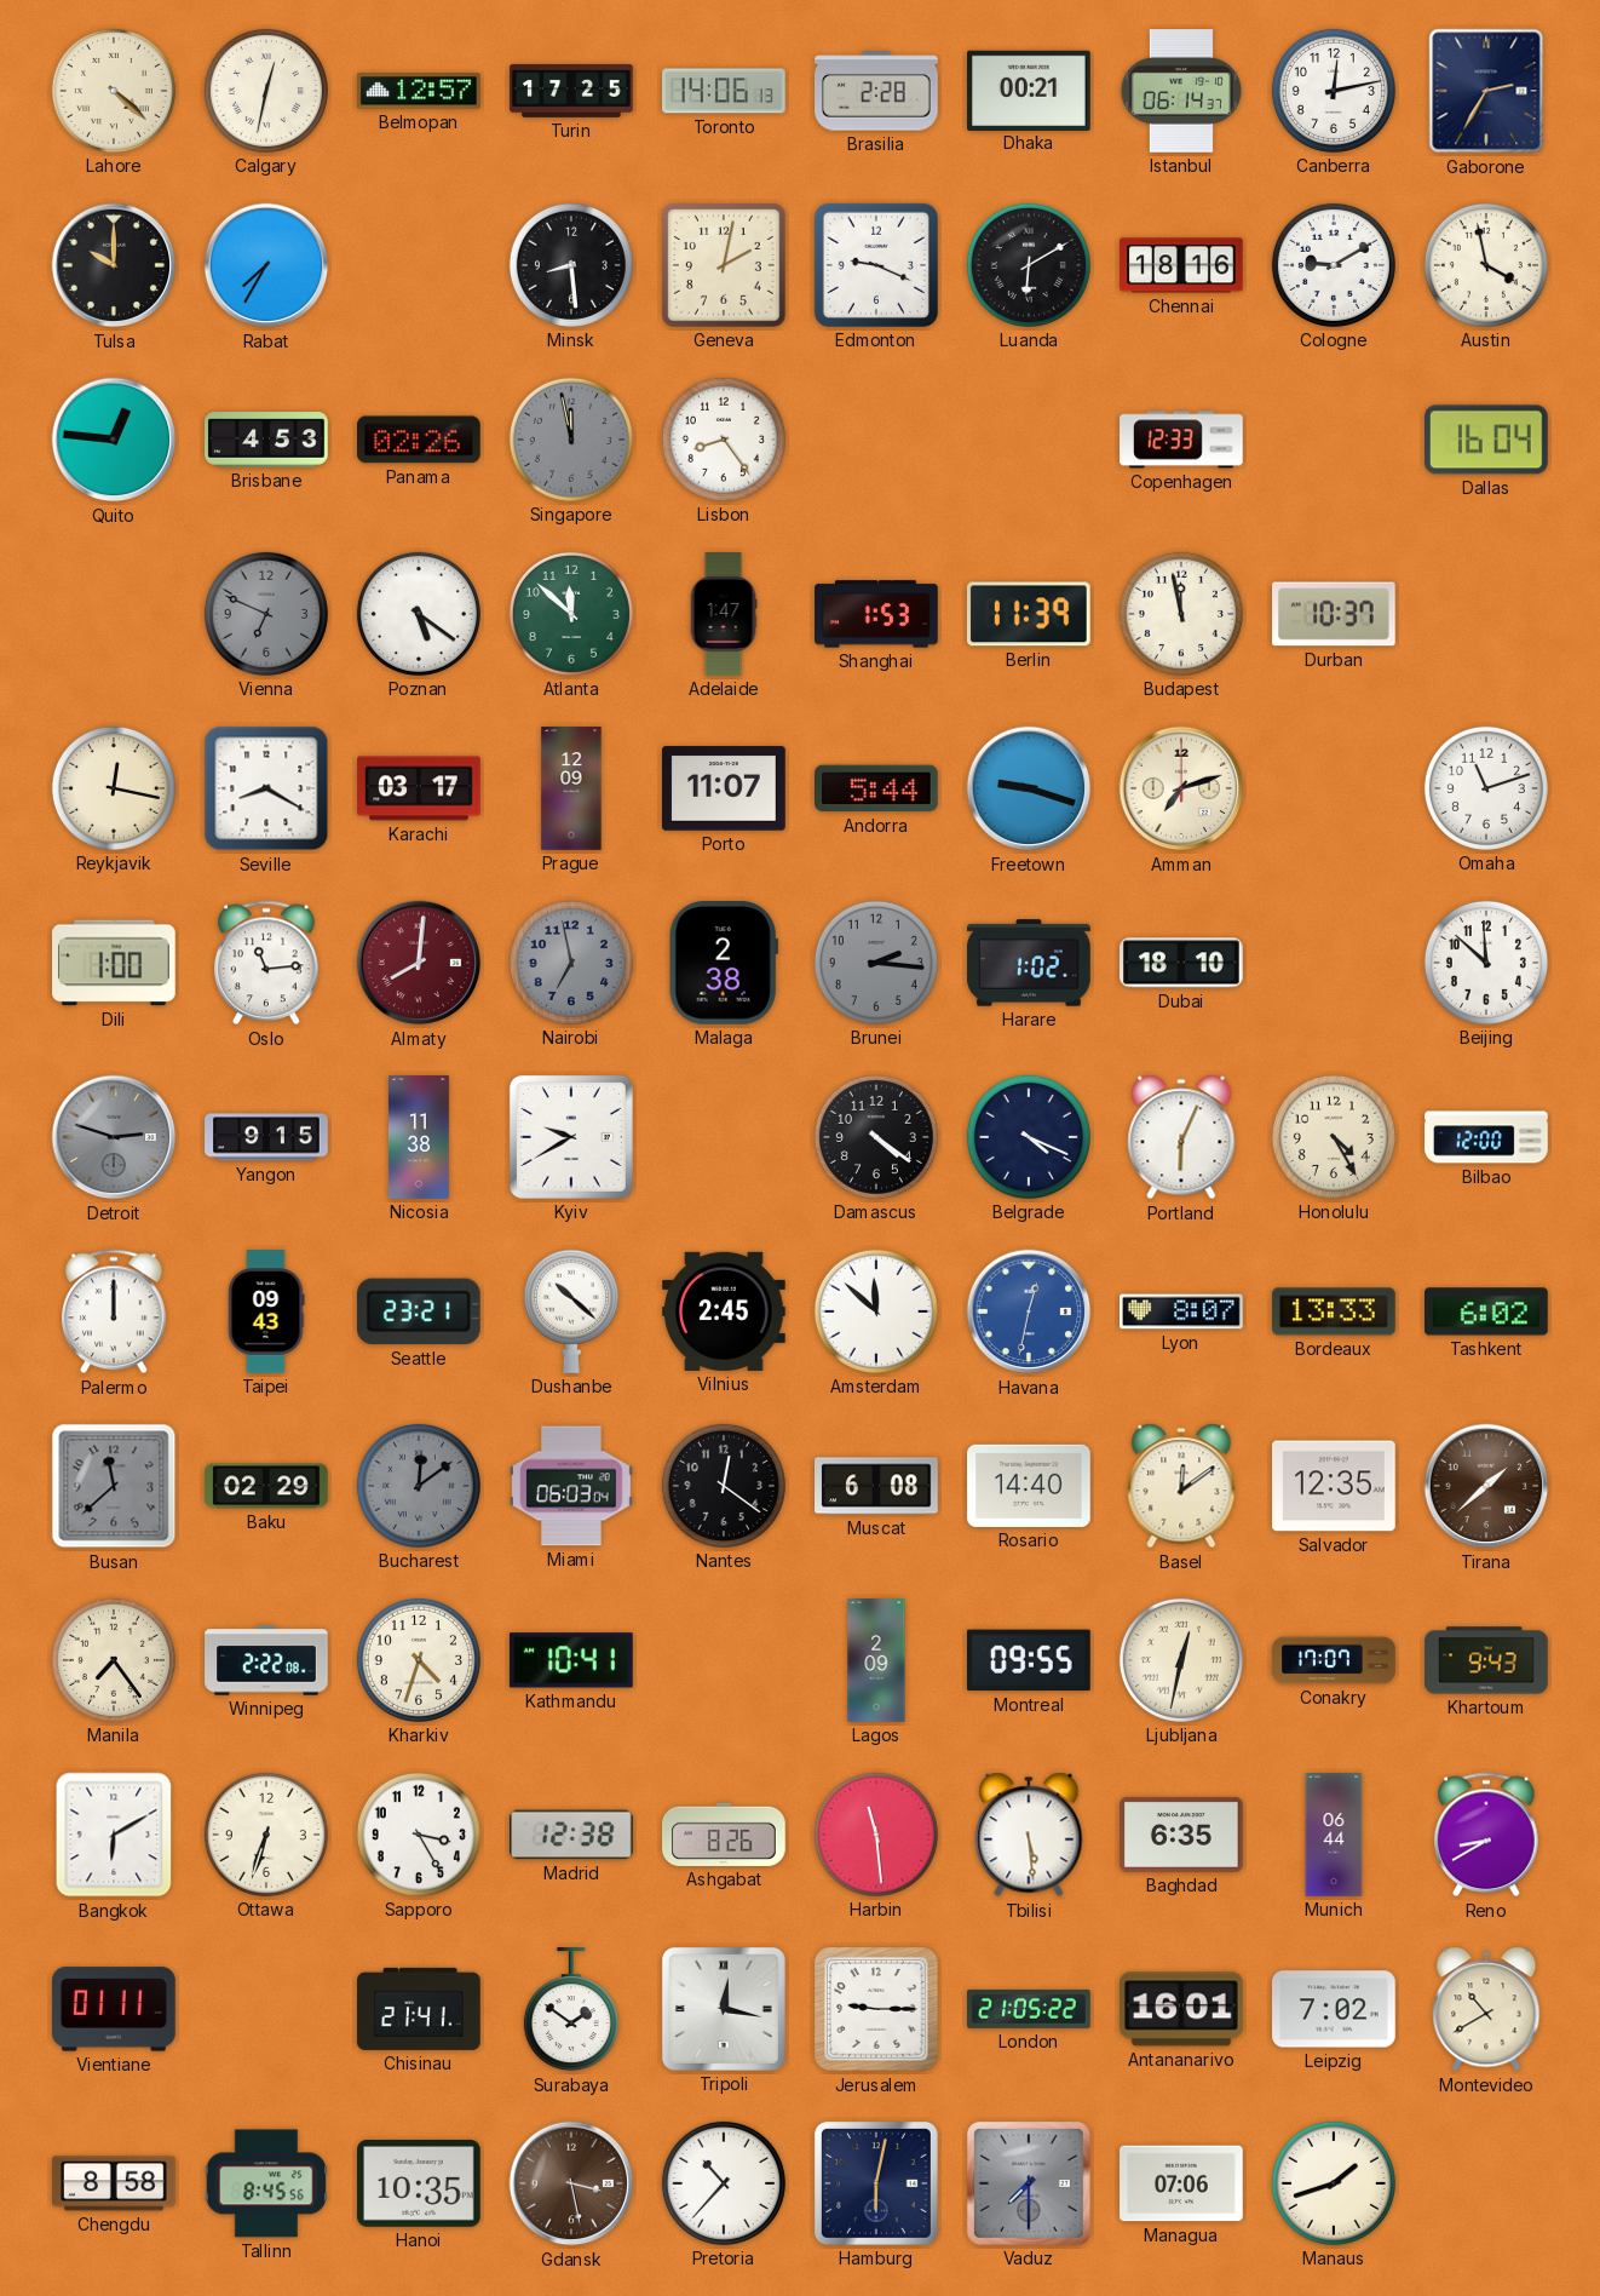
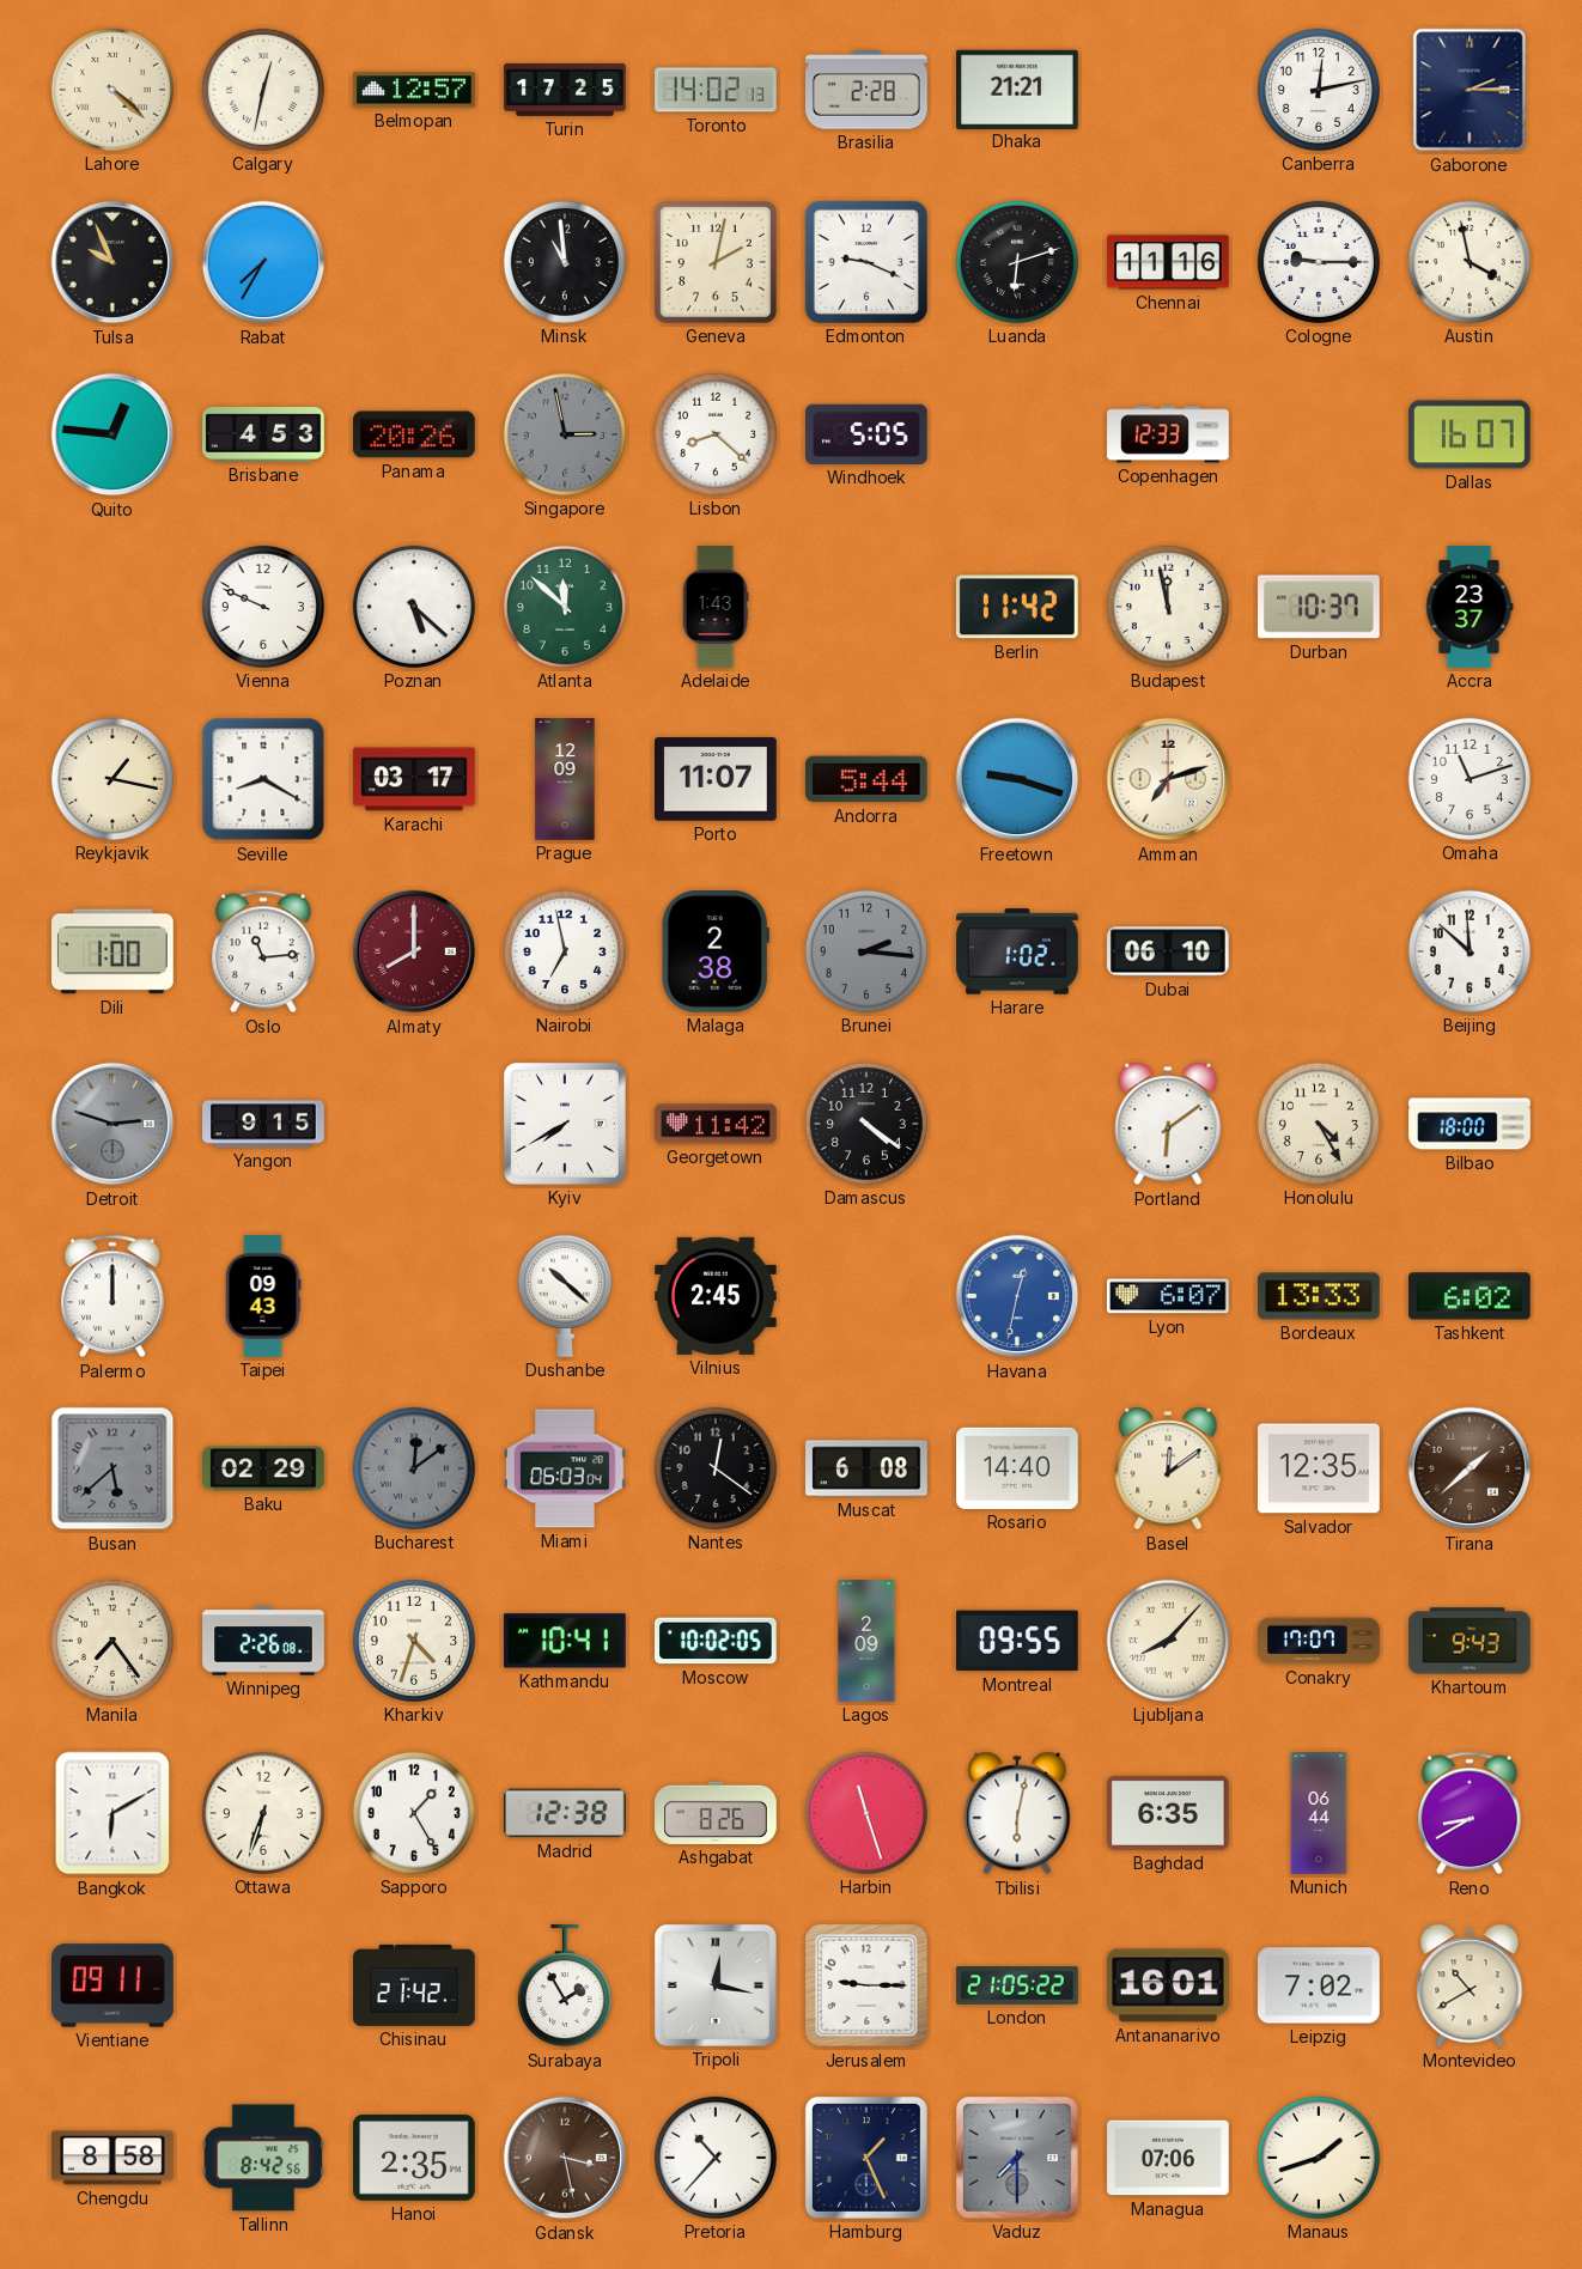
Toronto: 14:06 -> 14:02
Dhaka: 00:21 -> 21:21
Istanbul: 06:14 -> none
Gaborone: 2:35 -> 2:15
Tulsa: 10:00 -> 9:56
Minsk: 8:29 -> 10:59
Luanda: 6:10 -> 6:12
Chennai: 18:16 -> 11:16
Cologne: 9:10 -> 9:15
Panama: 02:26 -> 20:26
Singapore: 11:58 -> 2:58
Lisbon: 8:24 -> 8:22
Windhoek: none -> 5:05
Dallas: 16:04 -> 16:07
Vienna: 6:49 -> 9:49
Vienna dial: grey -> white
Poznan: 5:21 -> 5:22
Adelaide: 1:47 -> 1:43
Shanghai: 1:53 -> none
Berlin: 11:39 -> 11:42
Accra: none -> 23:37
Reykjavik: 12:17 -> 1:17
Almaty: 8:01 -> 8:00
Nairobi dial: grey -> white
Dubai: 18:10 -> 06:10
Nicosia: 11:38 -> none
Kyiv: 9:40 -> 7:40
Georgetown: none -> 11:42
Belgrade: 4:19 -> none
Portland: 6:04 -> 6:09
Bilbao: 12:00 -> 18:00
Seattle: 23:21 -> none
Amsterdam: 11:52 -> none
Lyon: 8:07 -> 6:07
Busan: 11:38 -> 5:38
Winnipeg: 2:22 -> 2:26
Moscow: none -> 10:02
Ljubljana: 12:32 -> 8:07
Sapporo: 3:25 -> 1:25
Harbin: 11:29 -> 11:27
Tbilisi: 5:29 -> 6:02
Vientiane: 01:11 -> 09:11
Chisinau: 21:41 -> 21:42
Surabaya: 1:51 -> 1:55
Tallinn: 8:45 -> 8:42
Hanoi: 10:35 -> 2:35
Hamburg: 6:02 -> 1:26
